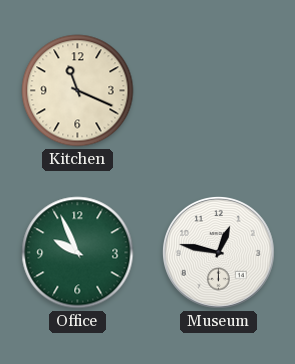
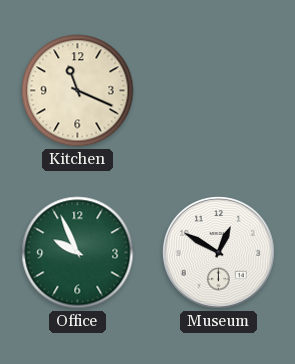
Museum: 12:47 -> 12:50
